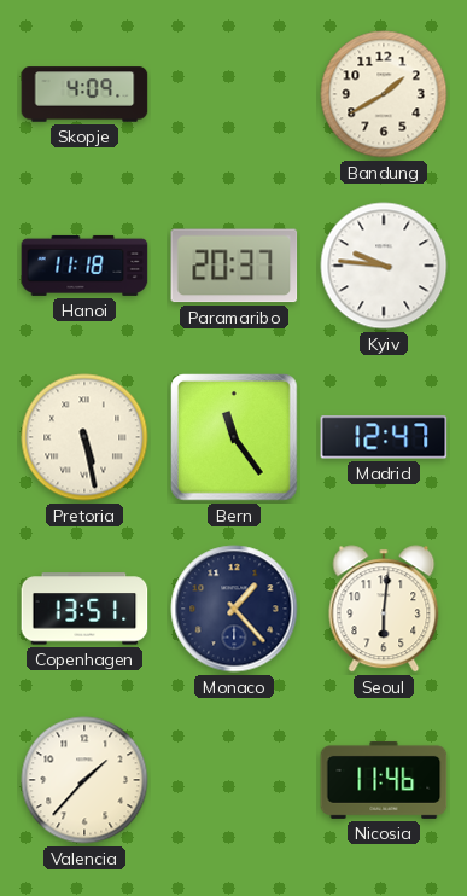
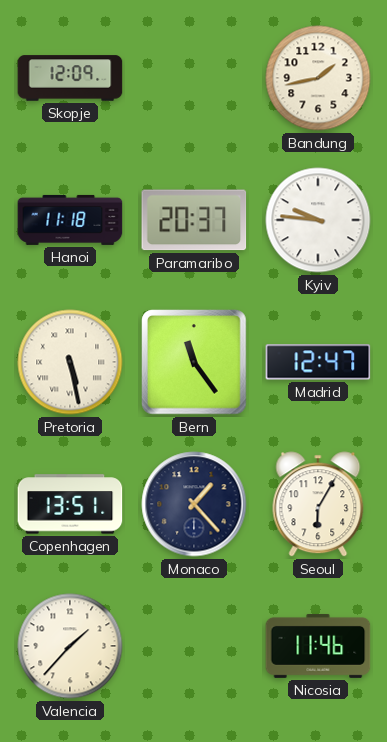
Skopje: 4:09 -> 12:09
Bandung: 1:40 -> 1:43
Seoul: 6:01 -> 6:05
